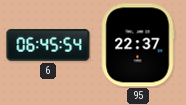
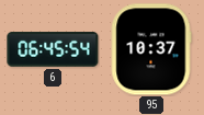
95: 22:37 -> 10:37
